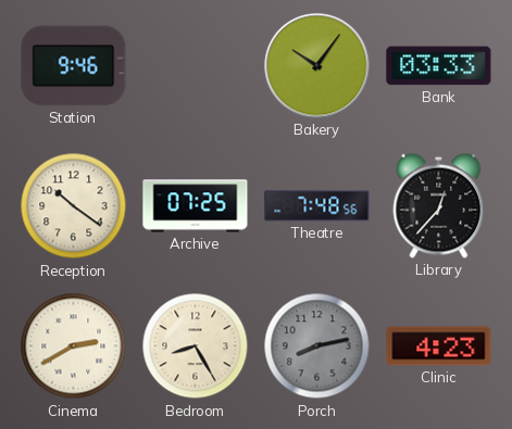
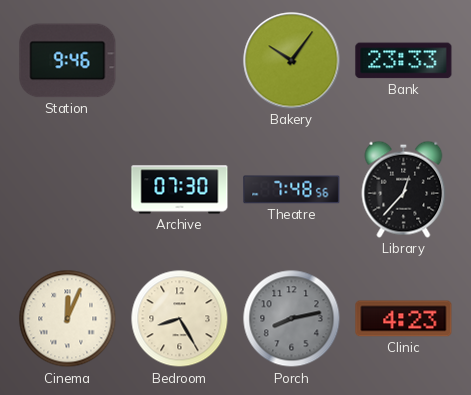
Bank: 03:33 -> 23:33
Reception: 10:21 -> none
Archive: 07:25 -> 07:30
Cinema: 2:40 -> 12:04
